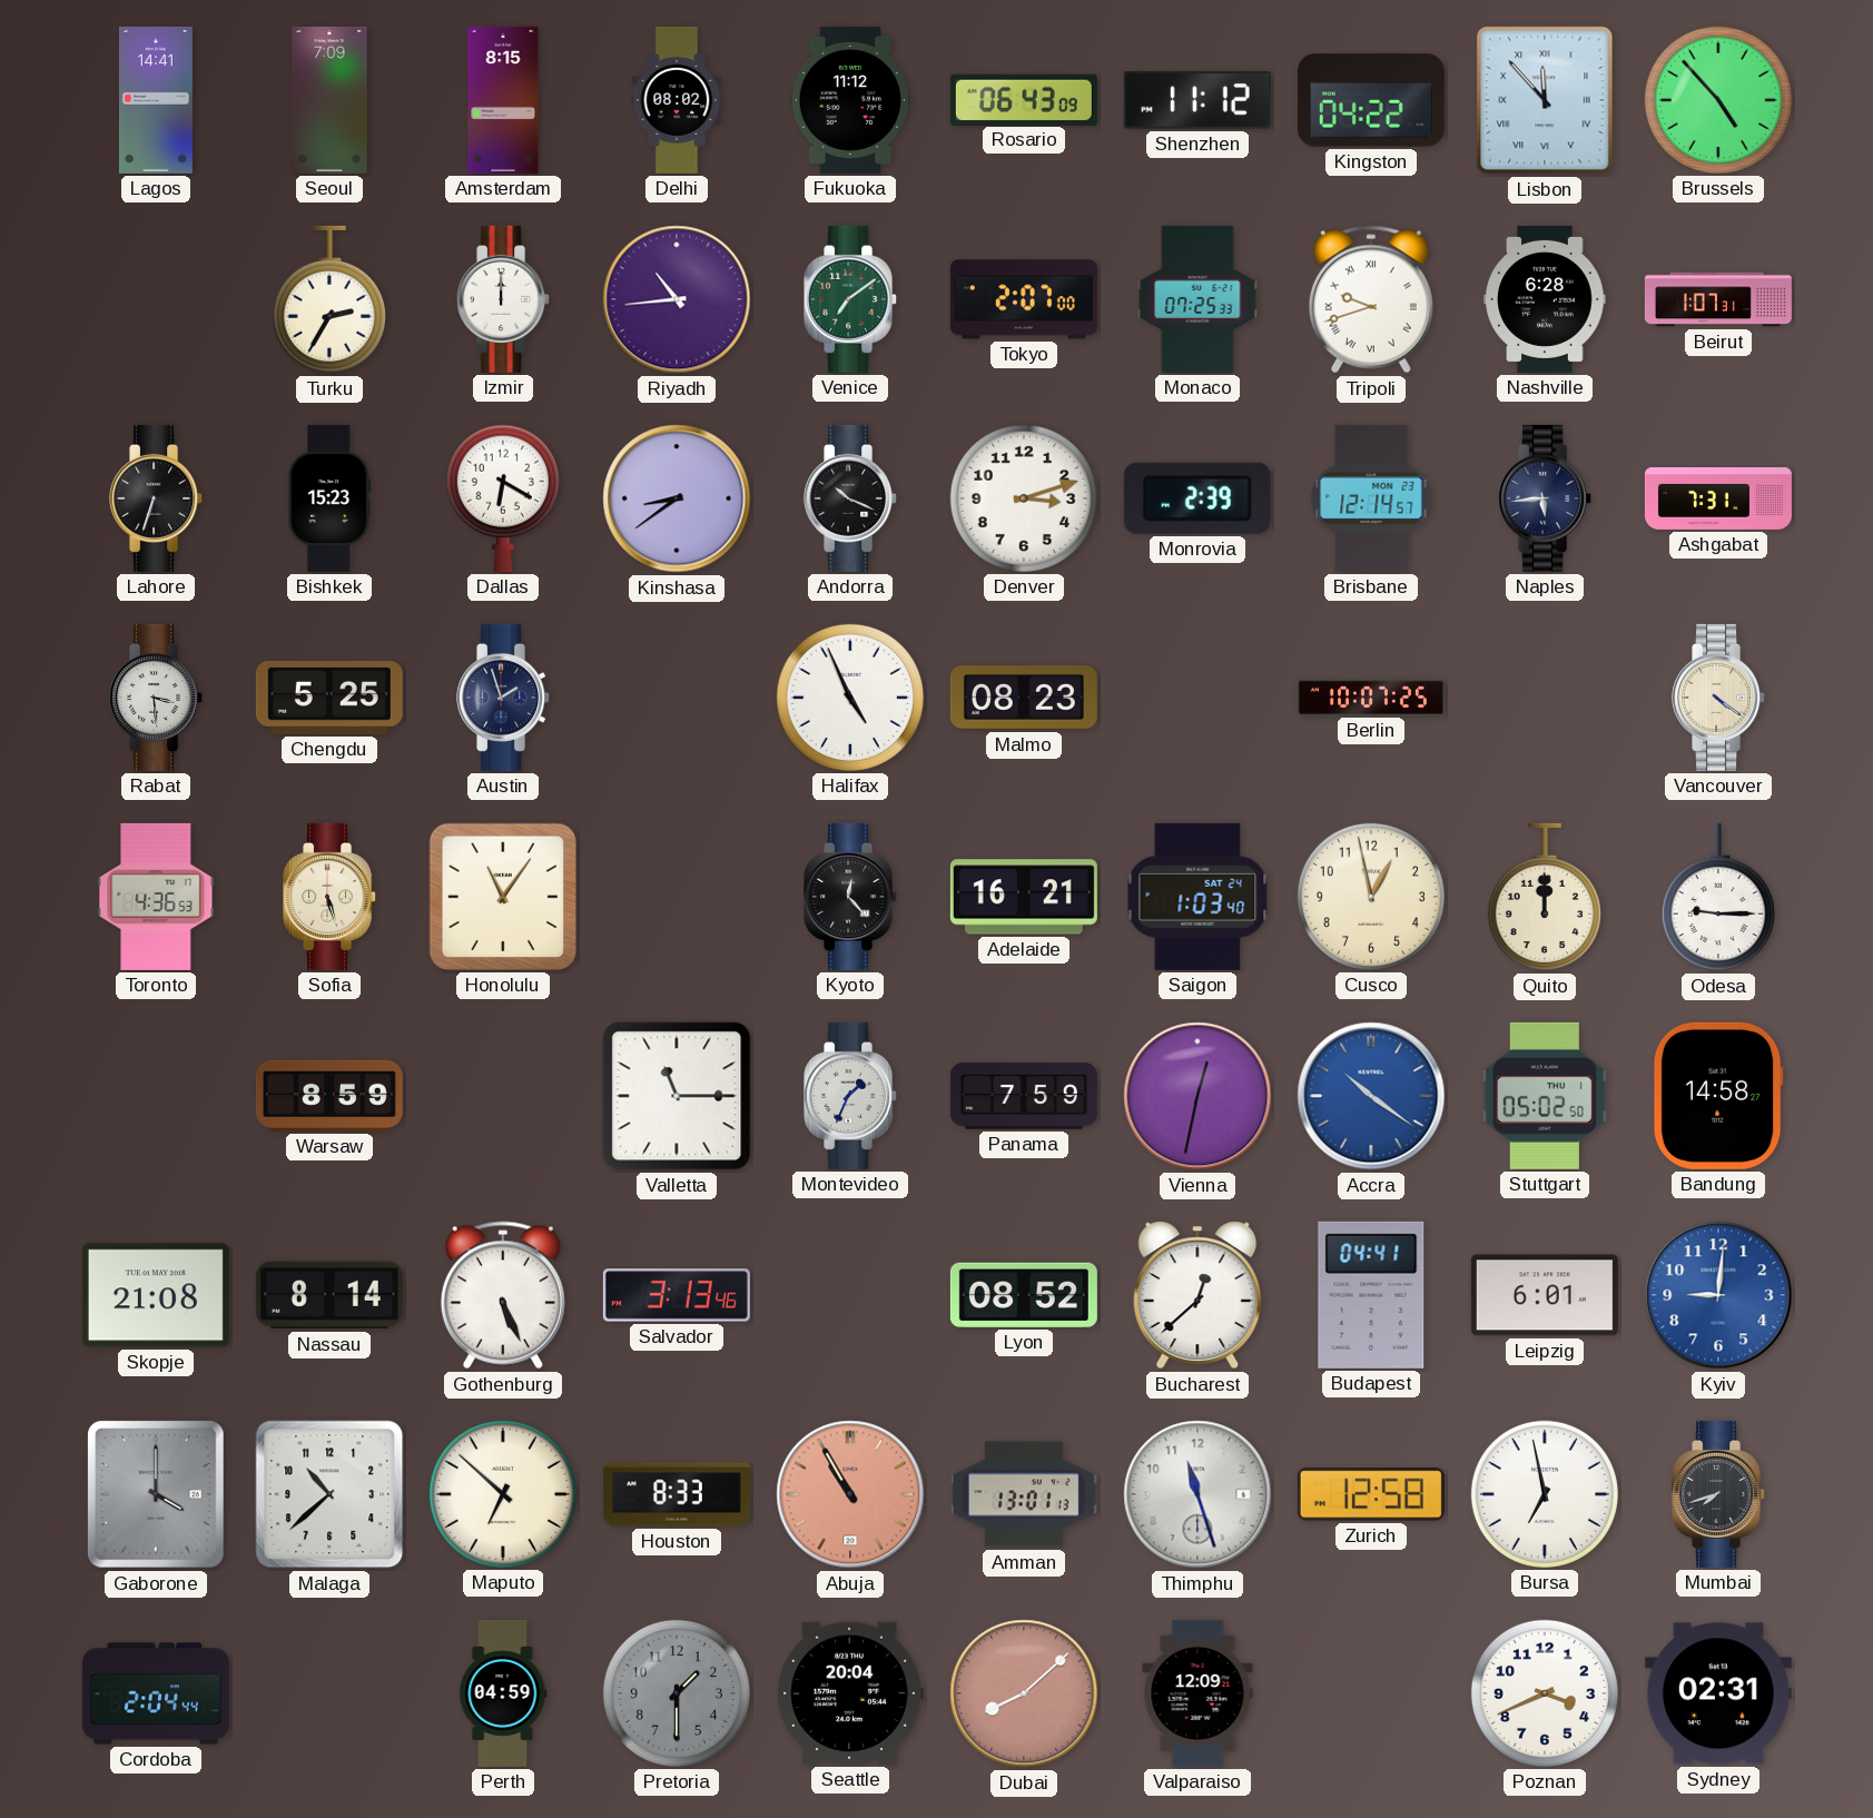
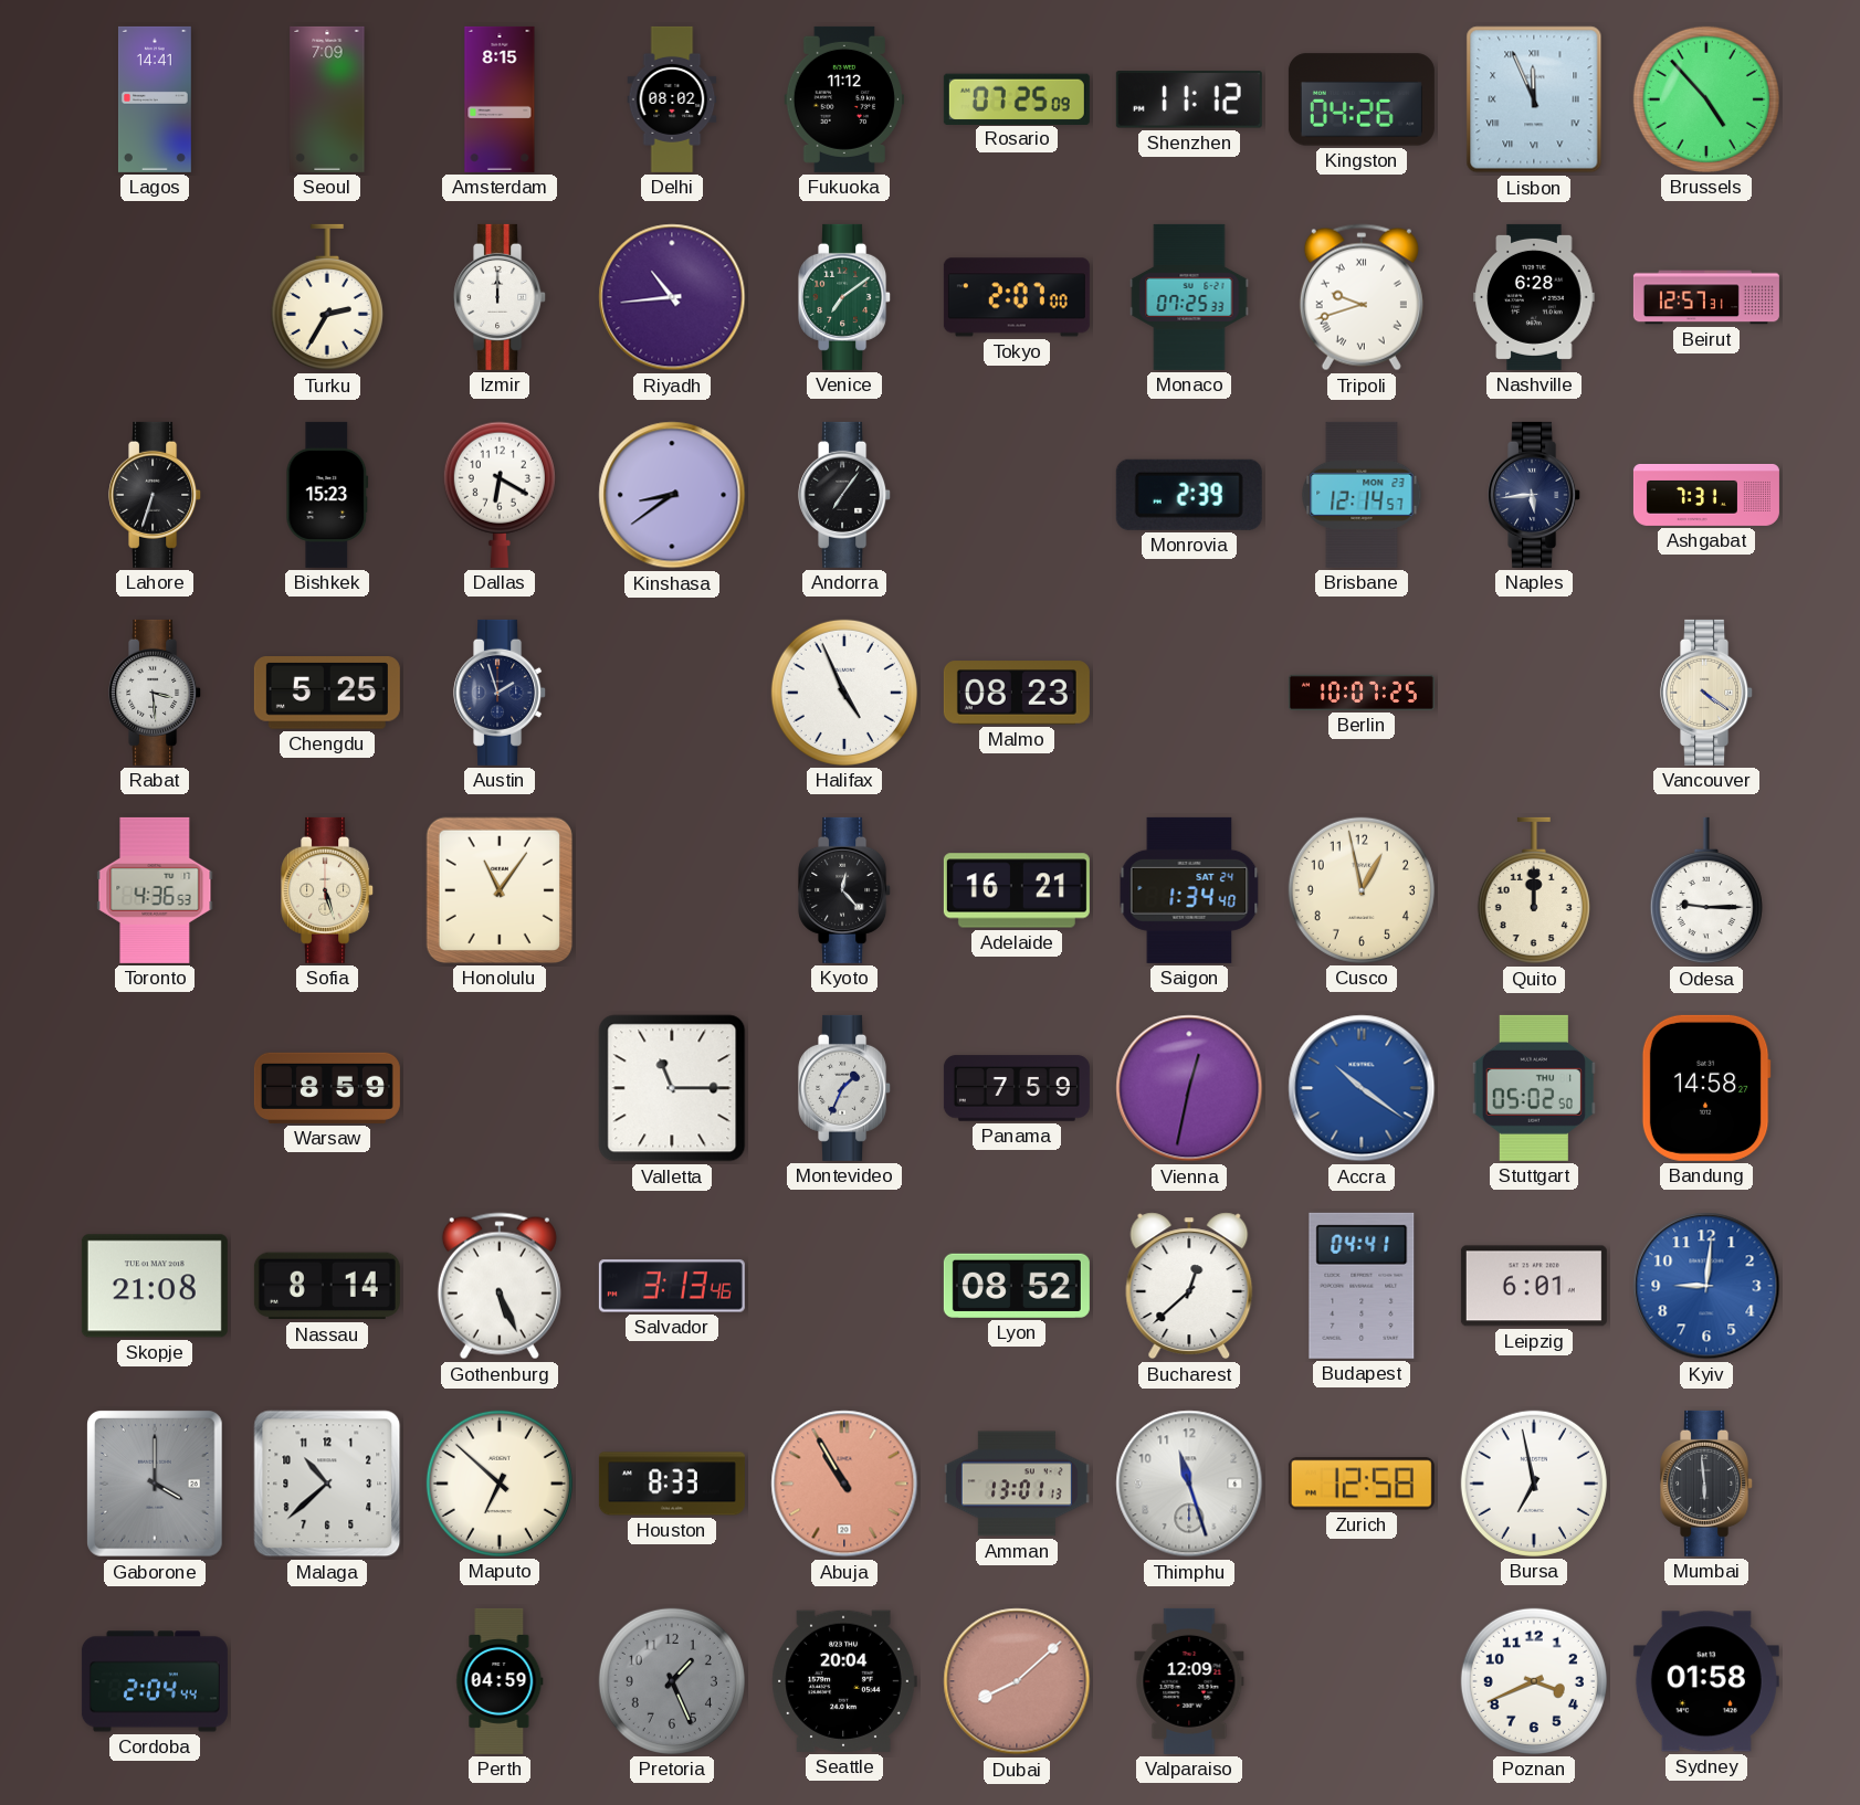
Rosario: 06:43 -> 07:25
Kingston: 04:22 -> 04:26
Lisbon: 11:53 -> 11:56
Beirut: 1:07 -> 12:57
Andorra: 10:19 -> 7:06
Denver: 3:12 -> none
Saigon: 1:03 -> 1:34
Mumbai: 7:42 -> 5:59
Pretoria: 1:30 -> 1:26
Sydney: 02:31 -> 01:58
